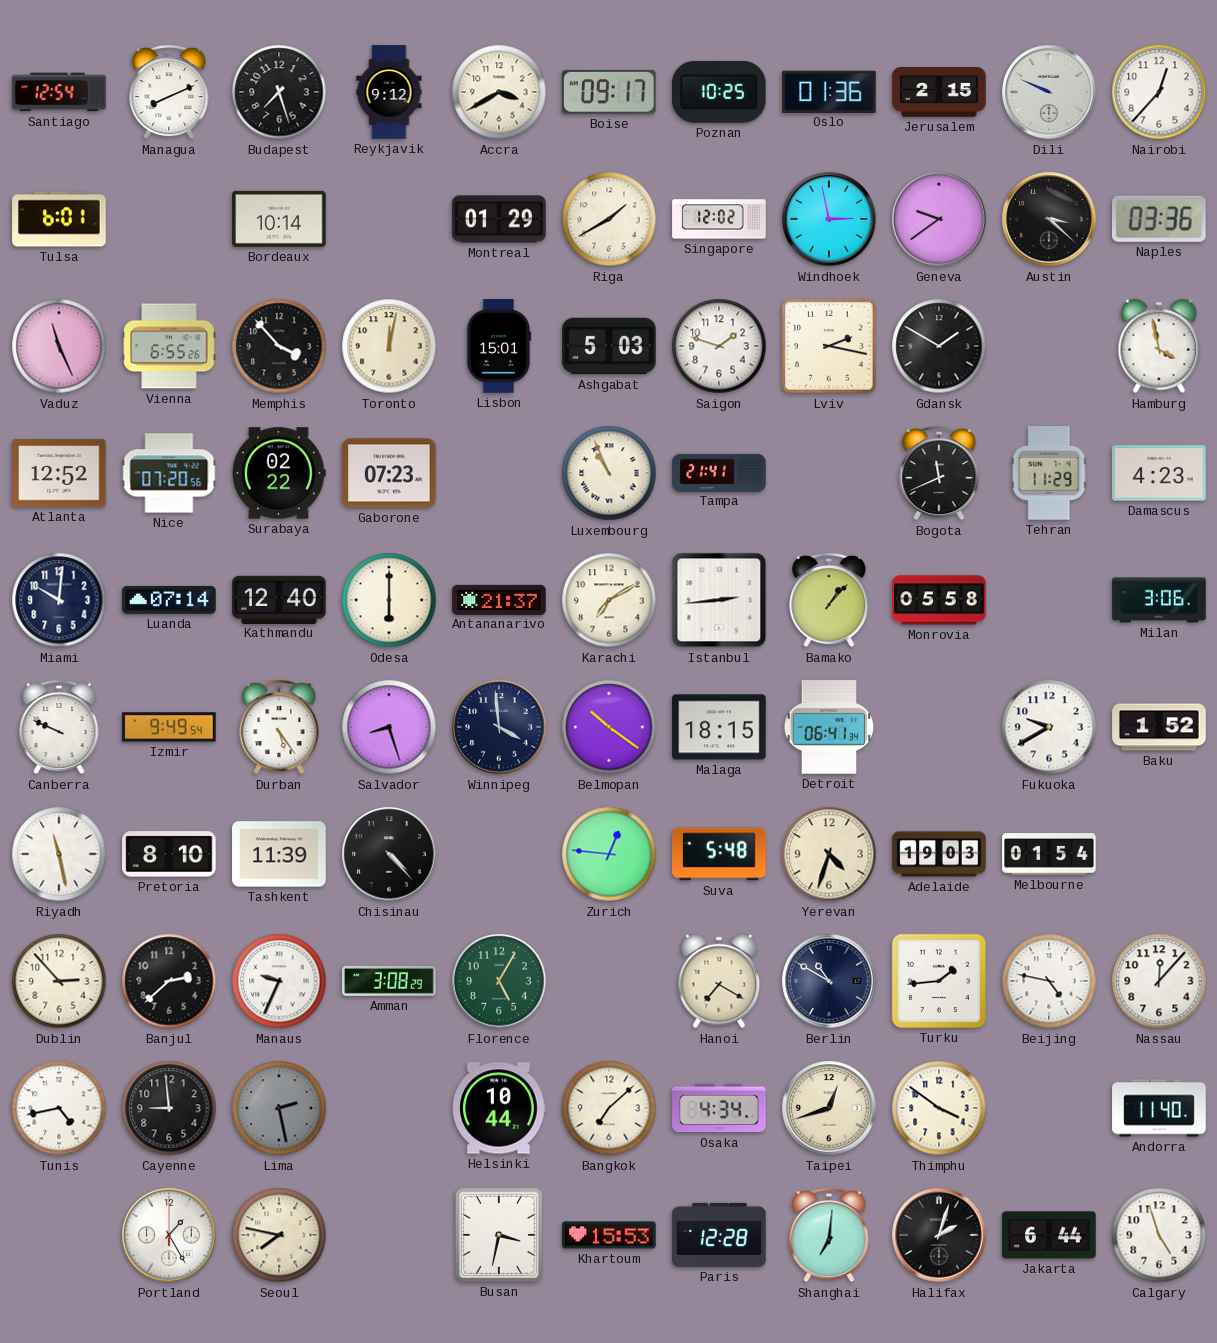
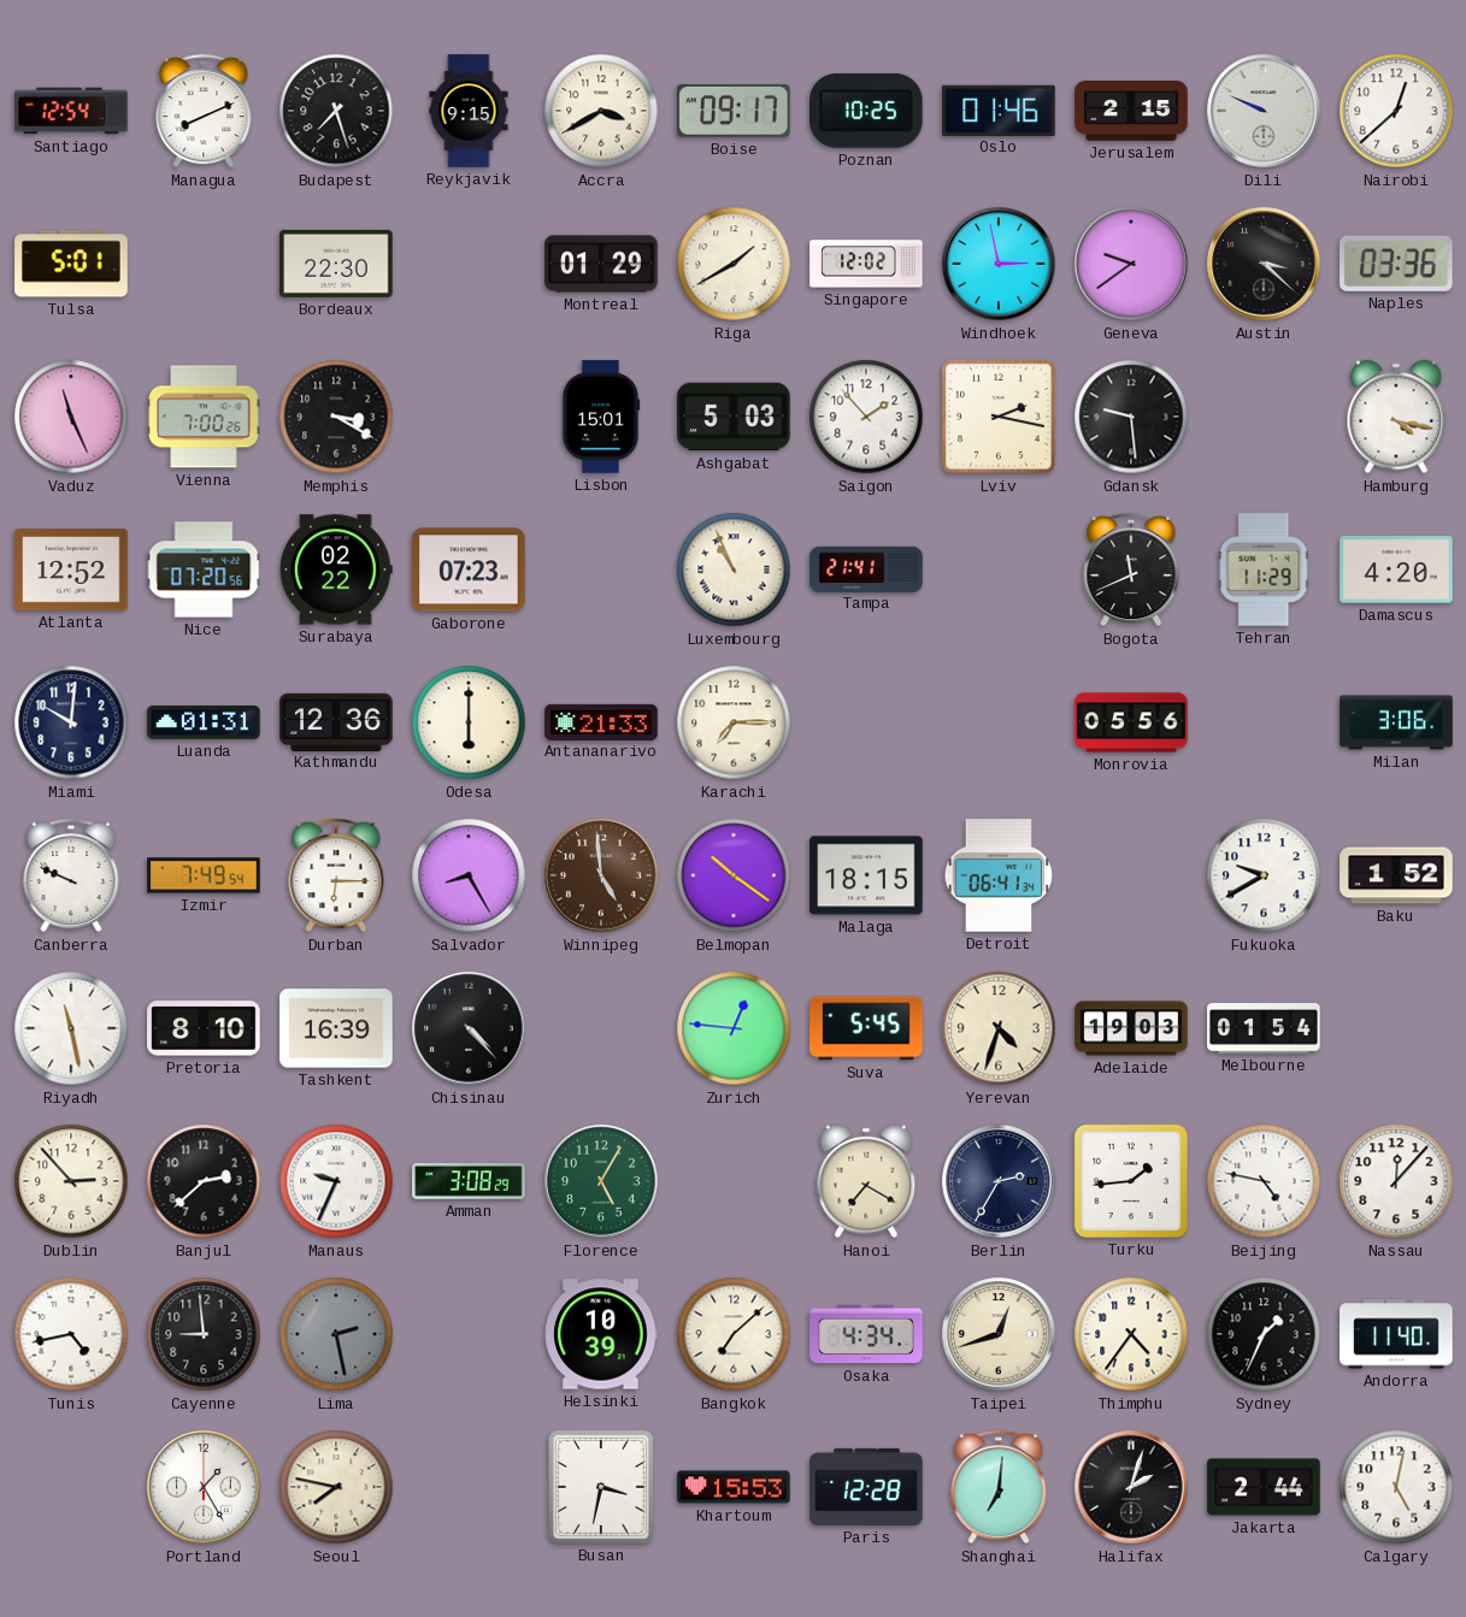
Reykjavik: 9:12 -> 9:15
Oslo: 01:36 -> 01:46
Nairobi: 12:37 -> 12:38
Tulsa: 6:01 -> 5:01
Bordeaux: 10:14 -> 22:30
Vienna: 6:55 -> 7:00
Memphis: 3:53 -> 3:20
Toronto: 12:02 -> none
Saigon: 1:48 -> 1:53
Gdansk: 1:50 -> 9:29
Hamburg: 3:58 -> 4:17
Damascus: 4:23 -> 4:20
Luanda: 07:14 -> 01:31
Kathmandu: 12:40 -> 12:36
Antananarivo: 21:37 -> 21:33
Karachi: 7:10 -> 7:15
Istanbul: 2:44 -> none
Bamako: 1:07 -> none
Monrovia: 05:58 -> 05:56
Izmir: 9:49 -> 7:49
Durban: 5:24 -> 6:15
Salvador: 8:27 -> 8:25
Winnipeg: 3:59 -> 4:59
Winnipeg dial: navy -> brown
Tashkent: 11:39 -> 16:39
Suva: 5:48 -> 5:45
Berlin: 10:50 -> 2:35
Helsinki: 10:44 -> 10:39
Thimphu: 3:51 -> 4:36
Sydney: none -> 1:34
Jakarta: 6:44 -> 2:44
Calgary: 4:57 -> 5:02
